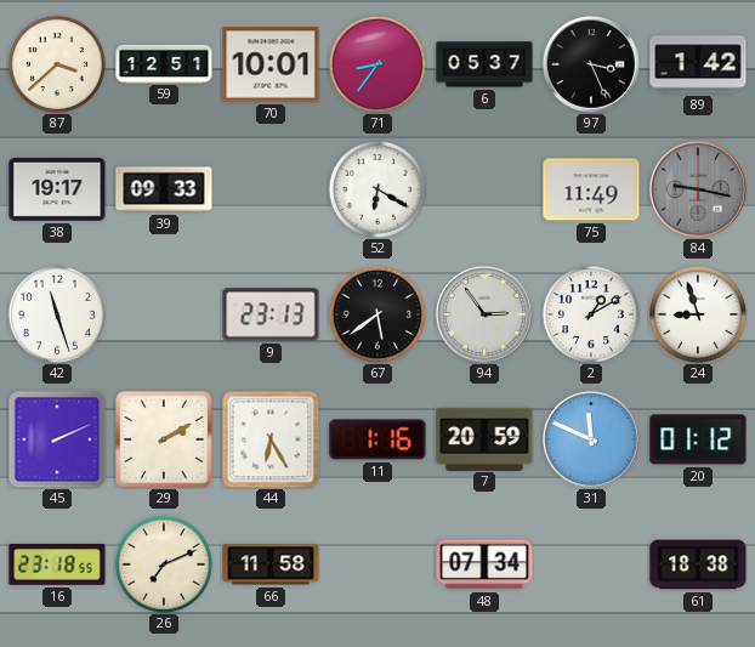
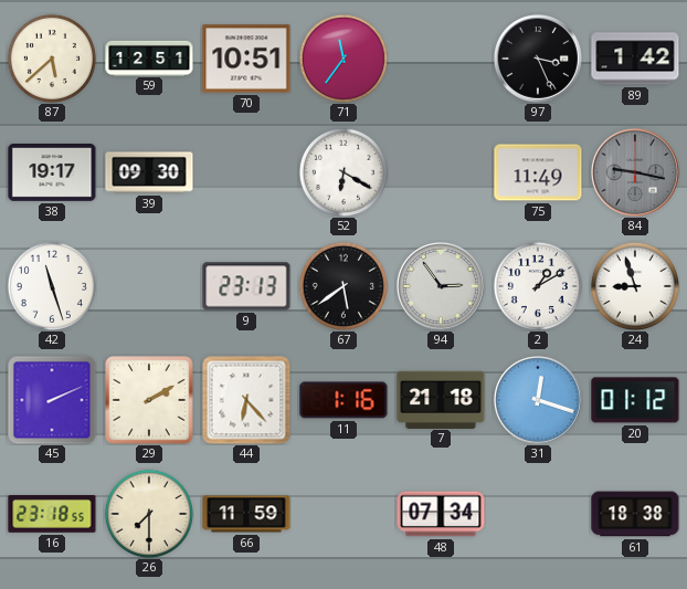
87: 3:38 -> 5:38
70: 10:01 -> 10:51
71: 8:36 -> 11:36
6: 05:37 -> none
39: 09:33 -> 09:30
44: 6:25 -> 6:23
7: 20:59 -> 21:18
31: 11:49 -> 12:18
26: 7:11 -> 7:30
66: 11:58 -> 11:59
